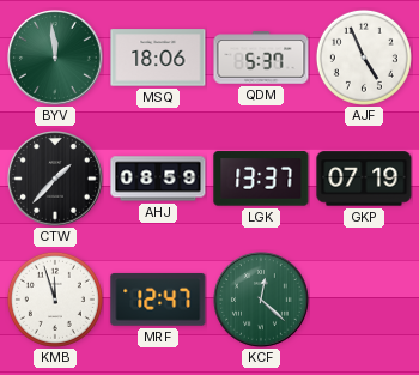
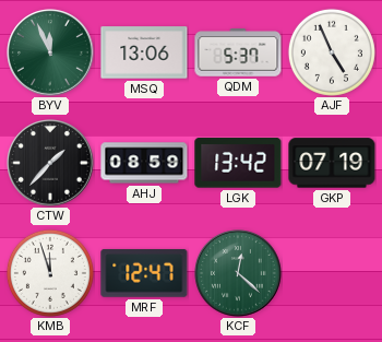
BYV: 11:59 -> 11:56
MSQ: 18:06 -> 13:06
LGK: 13:37 -> 13:42
